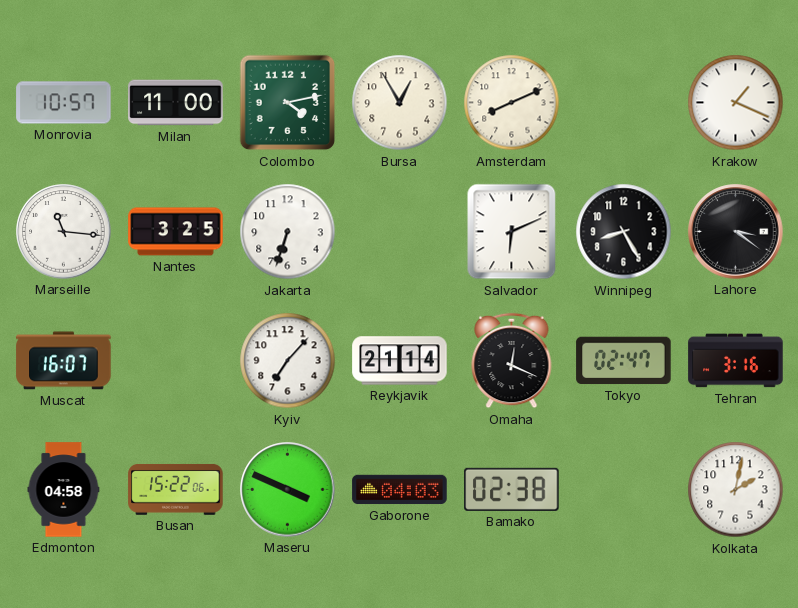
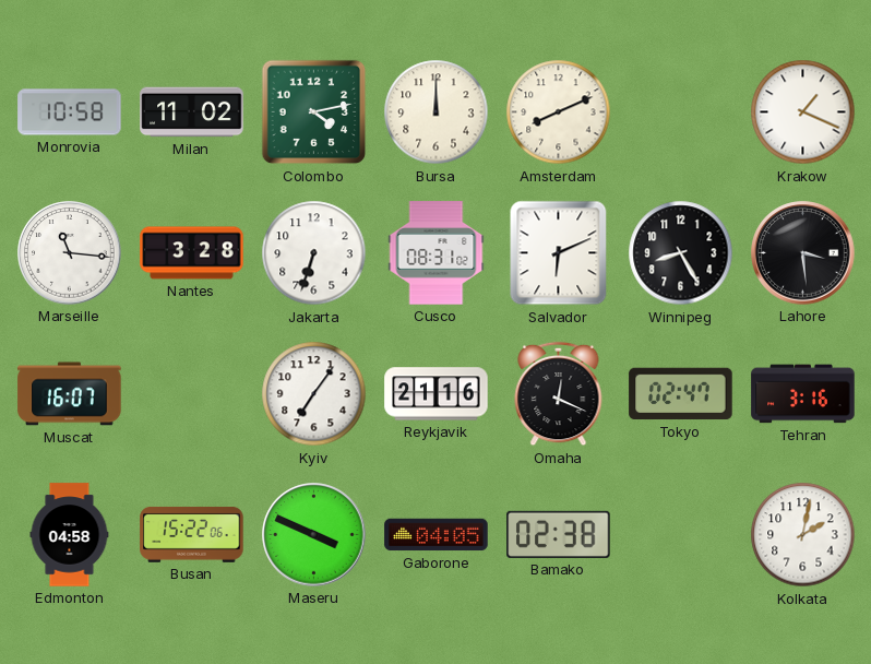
Monrovia: 10:57 -> 10:58
Milan: 11:00 -> 11:02
Bursa: 12:55 -> 12:00
Nantes: 3:25 -> 3:28
Cusco: none -> 08:31
Lahore: 3:21 -> 3:29
Kyiv: 7:07 -> 7:06
Reykjavik: 21:14 -> 21:16
Gaborone: 04:03 -> 04:05
